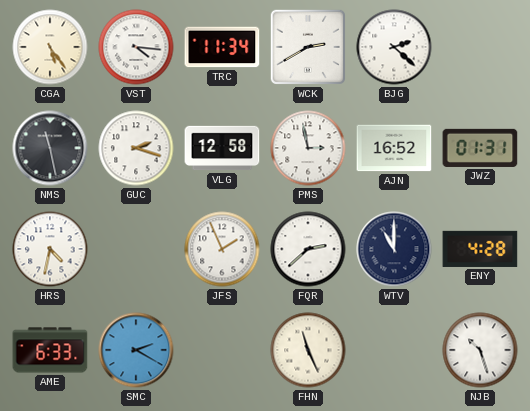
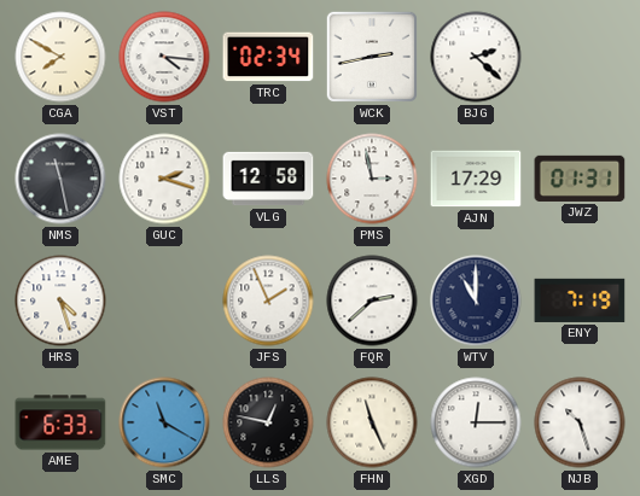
CGA: 5:24 -> 7:50
TRC: 11:34 -> 02:34
WCK: 2:40 -> 2:43
AJN: 16:52 -> 17:29
HRS: 4:32 -> 4:27
ENY: 4:28 -> 7:19
SMC: 2:20 -> 11:20
LLS: none -> 12:47
XGD: none -> 12:15
